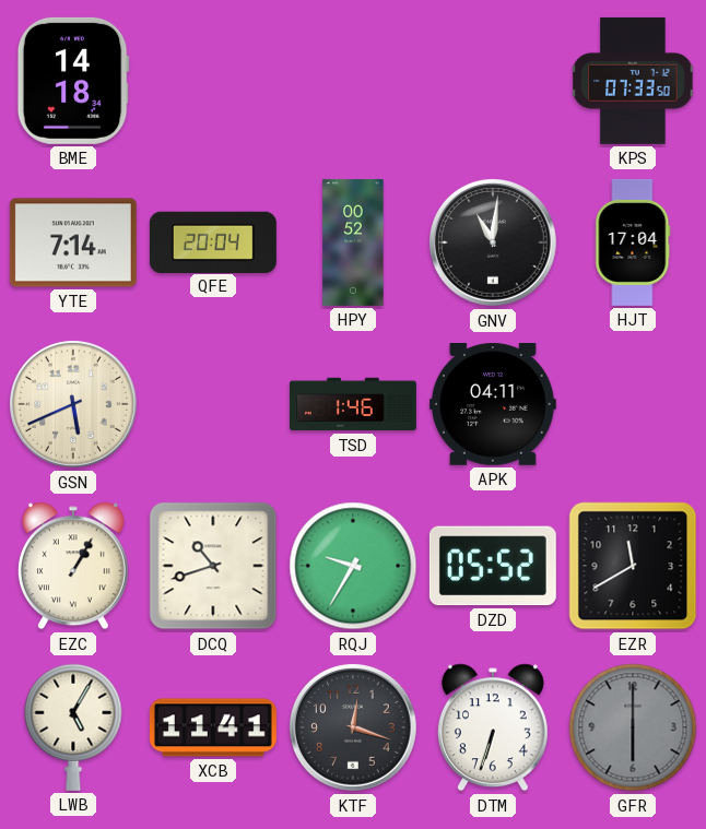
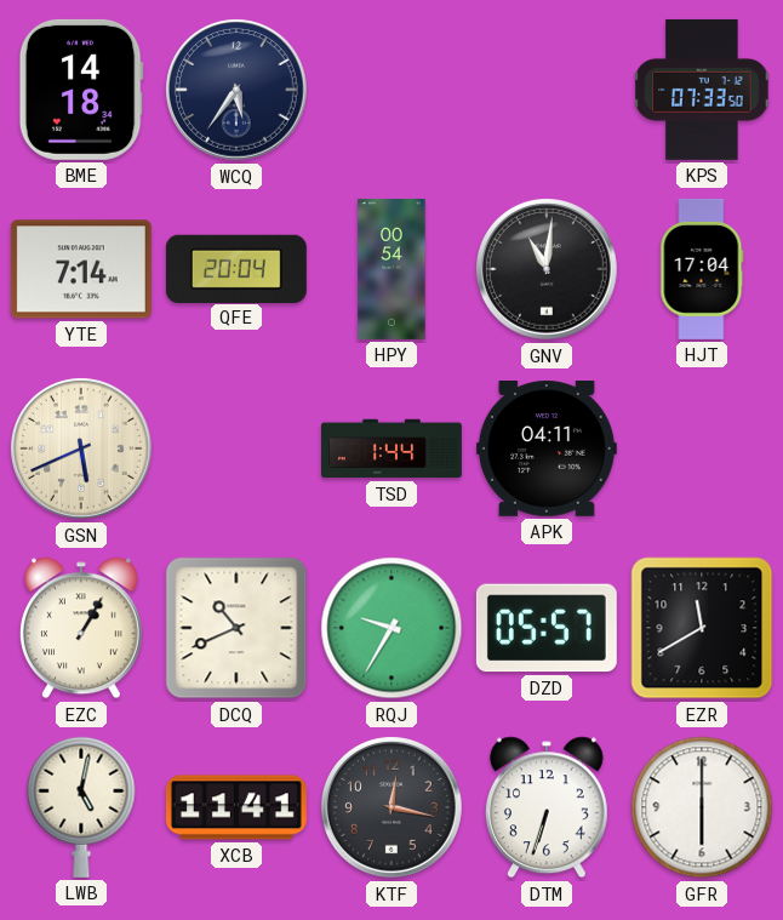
WCQ: none -> 5:36
HPY: 00:52 -> 00:54
TSD: 1:46 -> 1:44
DCQ: 10:42 -> 10:41
DZD: 05:52 -> 05:57
LWB: 5:05 -> 5:02
KTF: 12:18 -> 12:17
GFR dial: grey -> white
